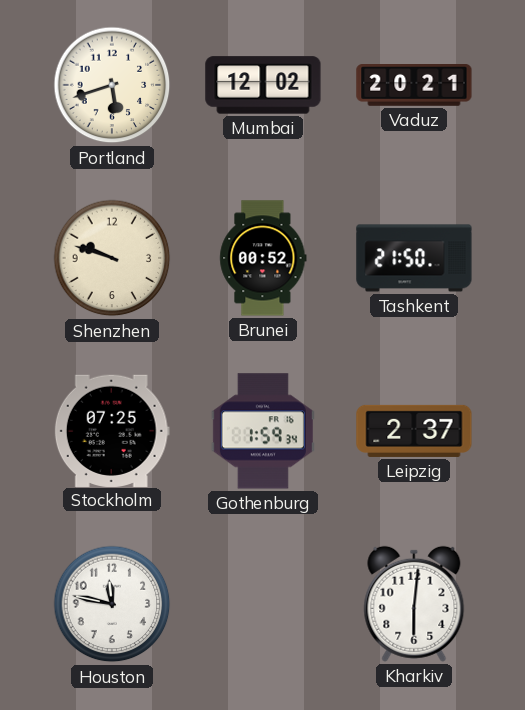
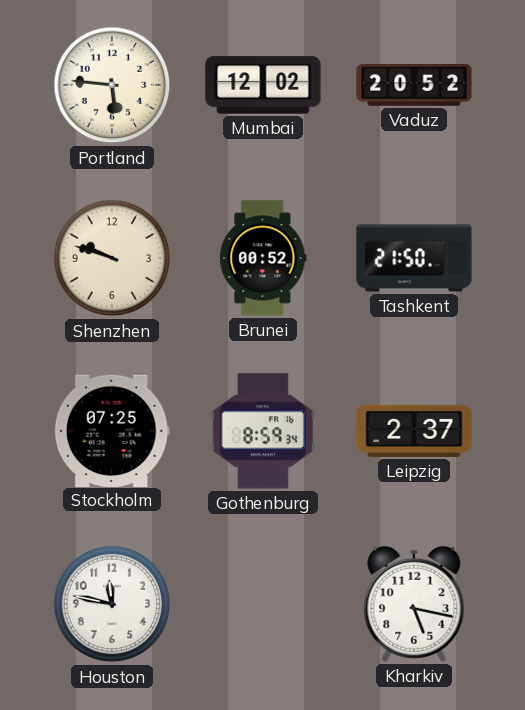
Portland: 5:42 -> 5:46
Vaduz: 20:21 -> 20:52
Gothenburg: 1:59 -> 8:59
Kharkiv: 6:01 -> 5:17
